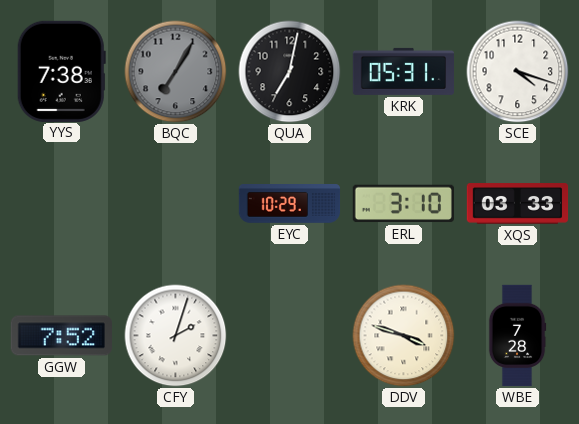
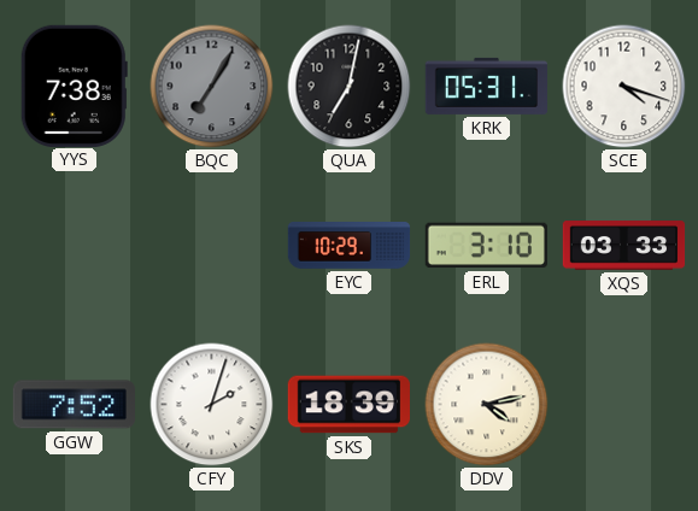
SKS: none -> 18:39
DDV: 3:48 -> 4:13
WBE: 7:28 -> none
